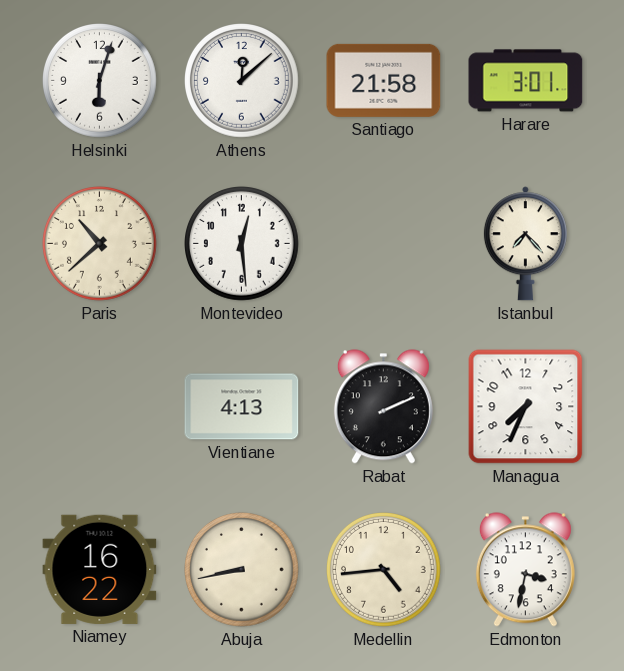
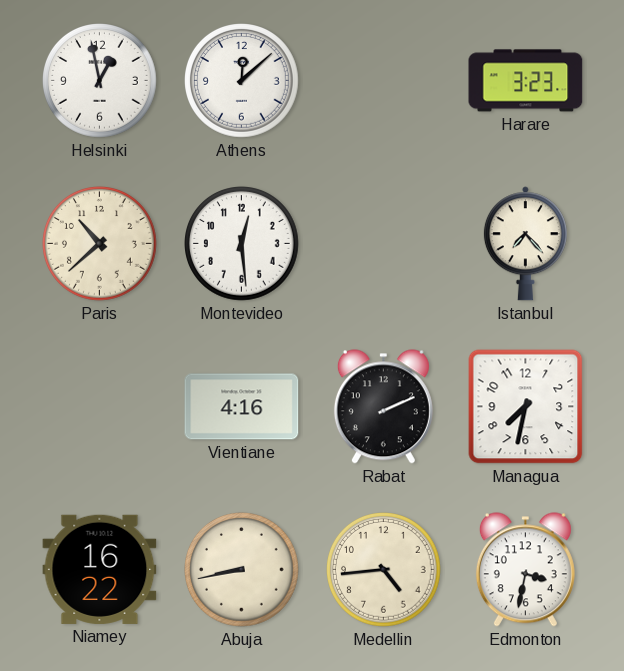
Helsinki: 6:03 -> 12:58
Santiago: 21:58 -> none
Harare: 3:01 -> 3:23
Vientiane: 4:13 -> 4:16
Managua: 7:34 -> 7:32
